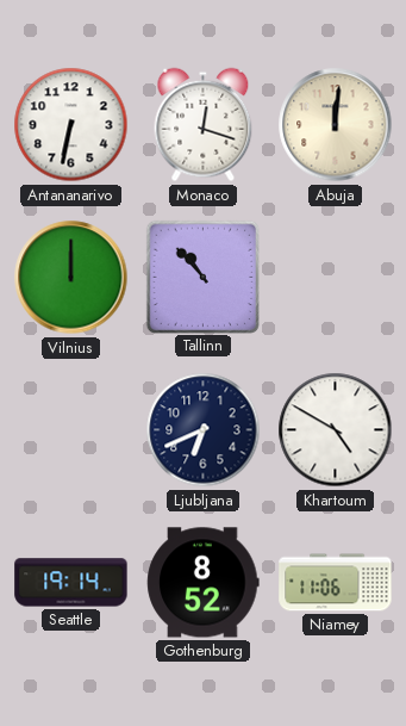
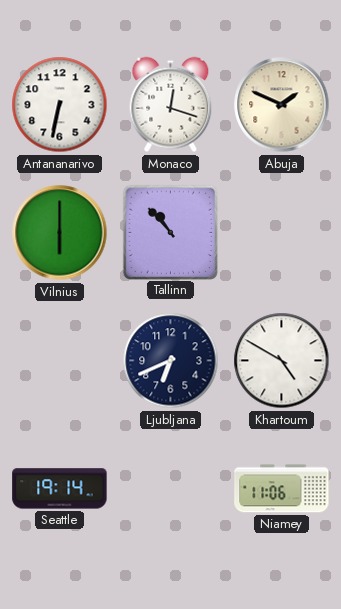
Abuja: 12:01 -> 1:49
Vilnius: 12:00 -> 6:00
Gothenburg: 8:52 -> none
